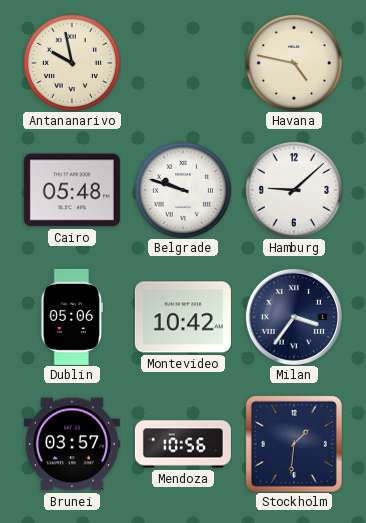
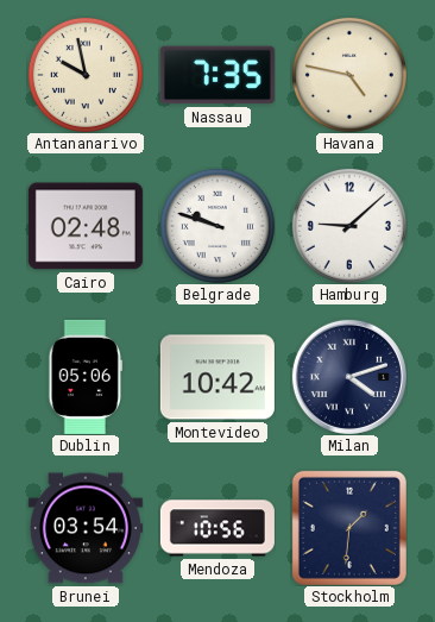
Nassau: none -> 7:35
Cairo: 05:48 -> 02:48
Milan: 3:36 -> 4:12
Brunei: 03:57 -> 03:54
